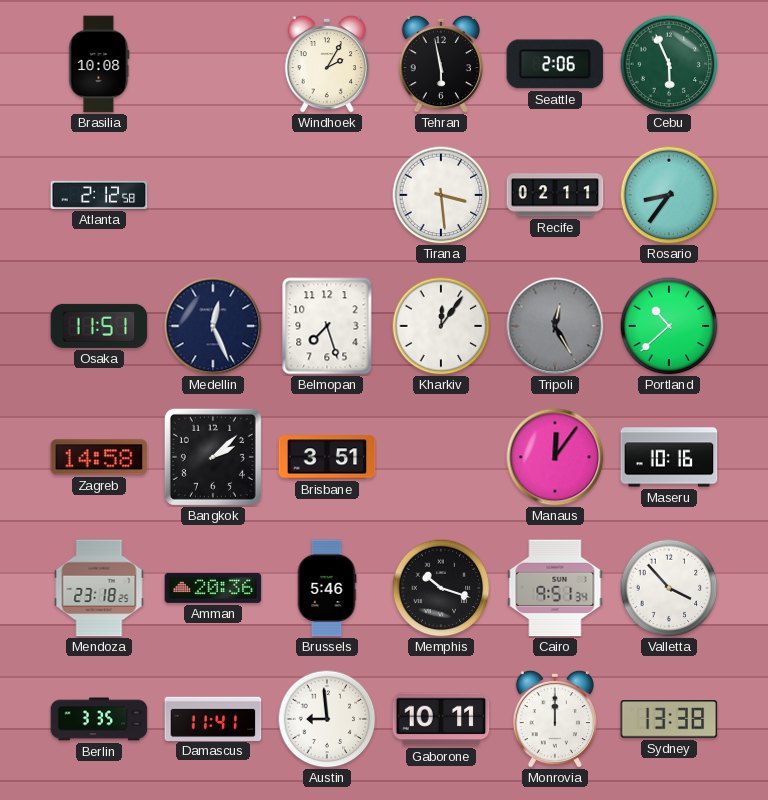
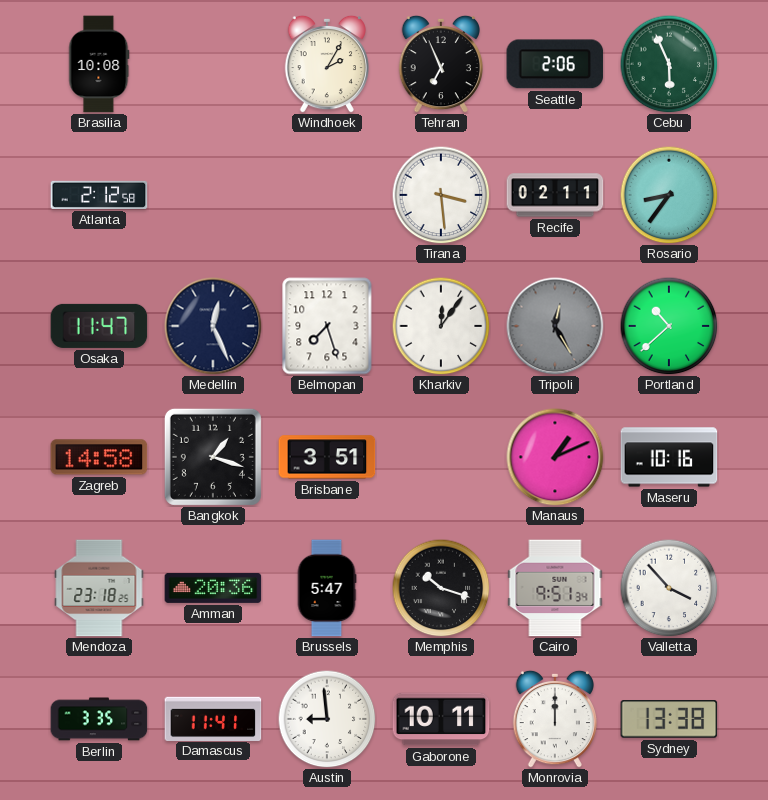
Tehran: 5:58 -> 6:56
Osaka: 11:51 -> 11:47
Bangkok: 2:08 -> 1:18
Manaus: 12:06 -> 1:11
Brussels: 5:46 -> 5:47
